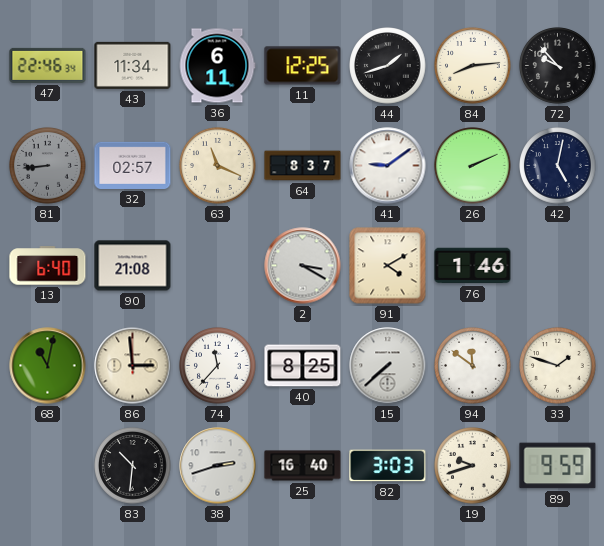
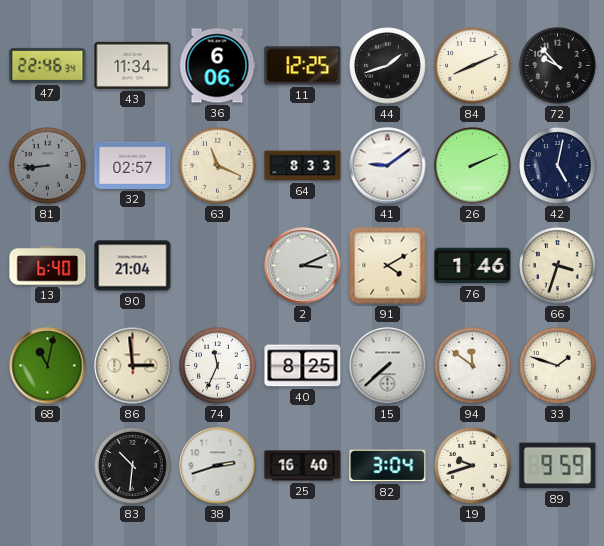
36: 6:11 -> 6:06
84: 8:14 -> 8:11
64: 8:37 -> 8:33
90: 21:08 -> 21:04
2: 3:20 -> 3:11
66: none -> 3:33
74: 11:37 -> 11:34
82: 3:03 -> 3:04
